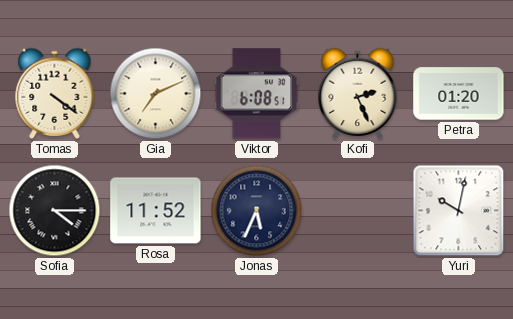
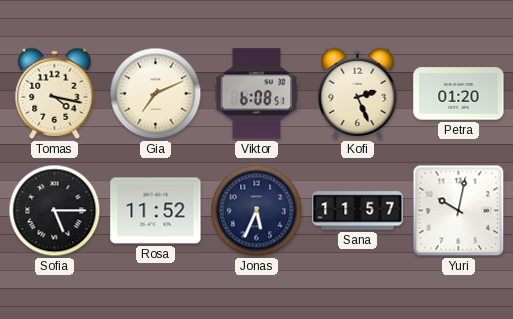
Tomas: 4:21 -> 4:17
Sofia: 4:15 -> 5:15
Sana: none -> 11:57
